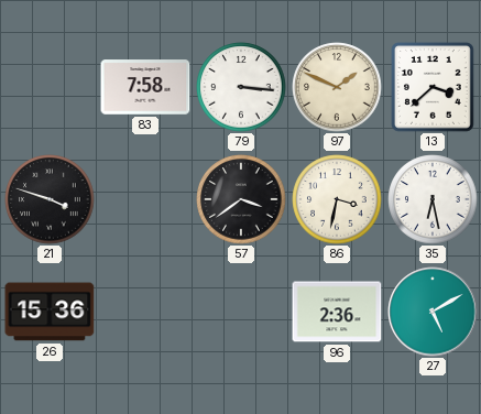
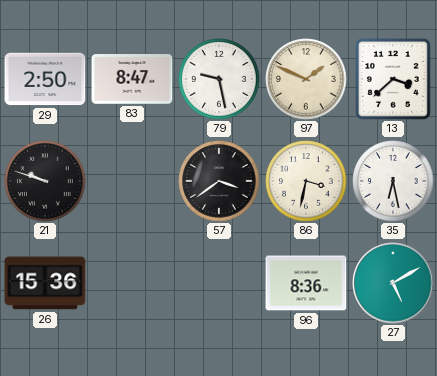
29: none -> 2:50
83: 7:58 -> 8:47
79: 3:16 -> 9:28
21: 3:48 -> 9:48
96: 2:36 -> 8:36
